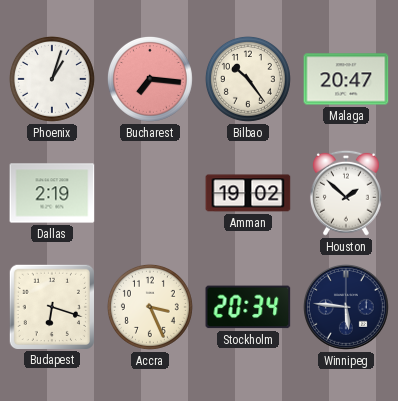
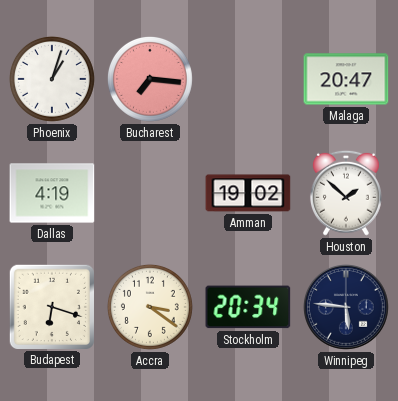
Bilbao: 10:24 -> none
Dallas: 2:19 -> 4:19
Accra: 3:26 -> 3:21
